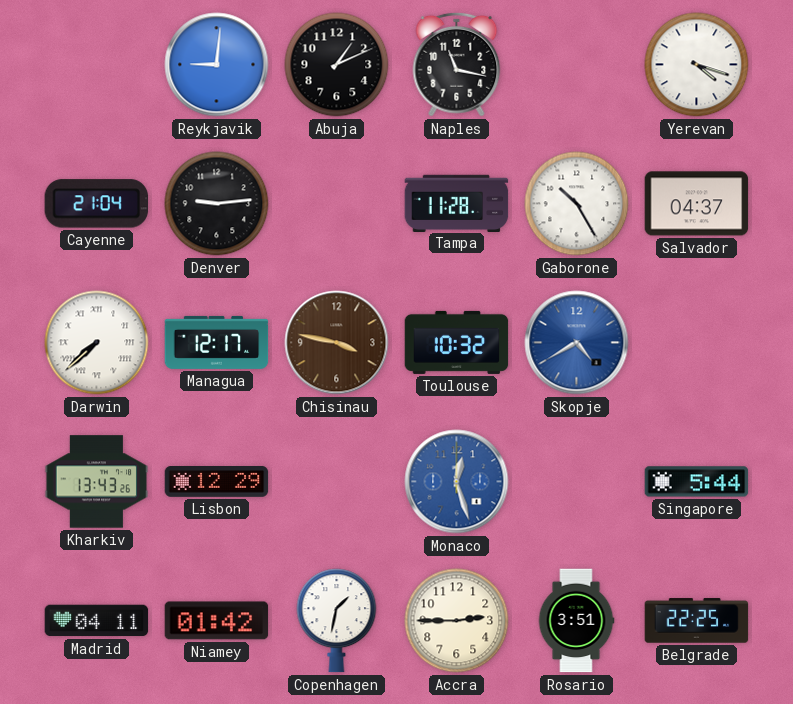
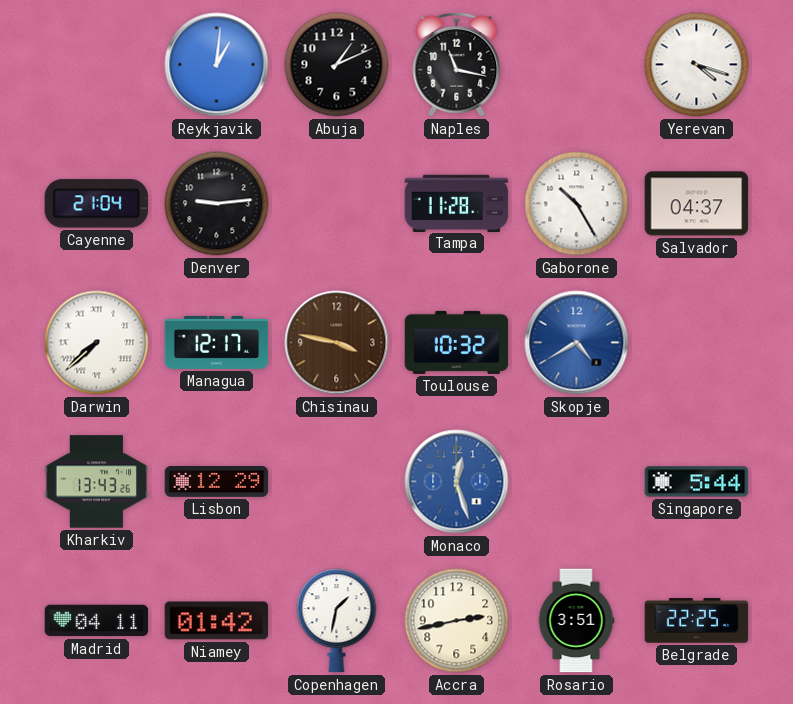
Reykjavik: 9:01 -> 1:01
Accra: 2:45 -> 2:43
